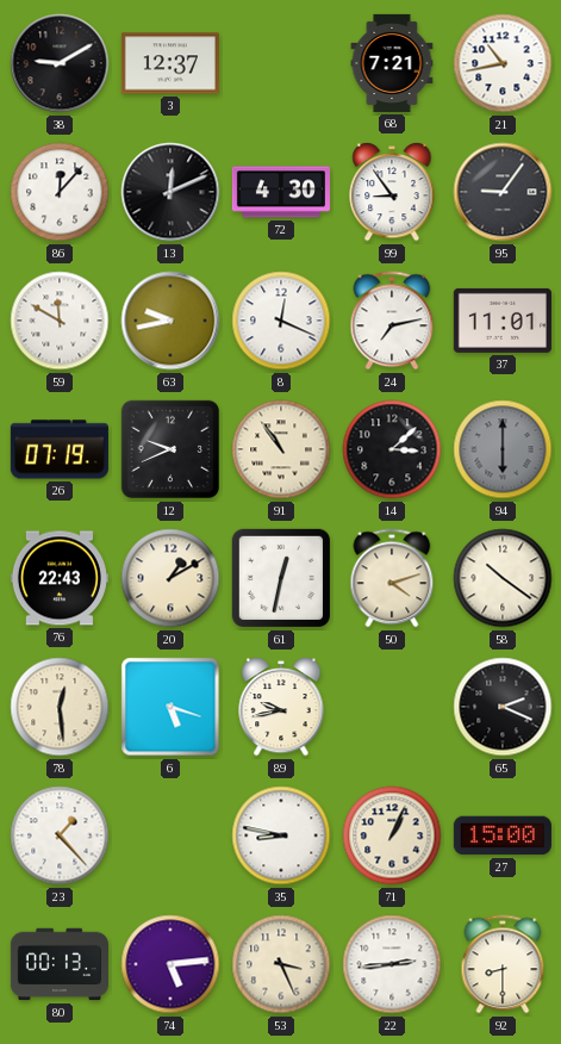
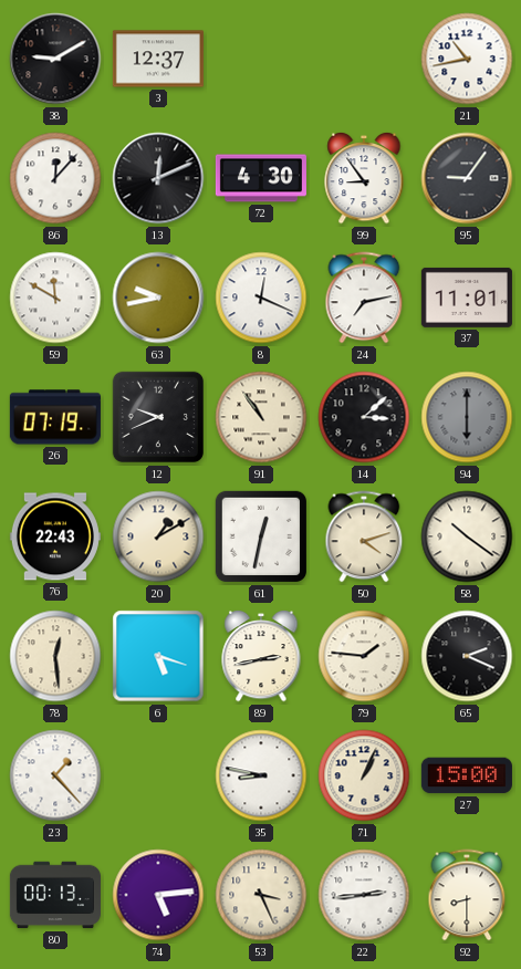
68: 7:21 -> none
89: 9:43 -> 2:43
79: none -> 1:46
